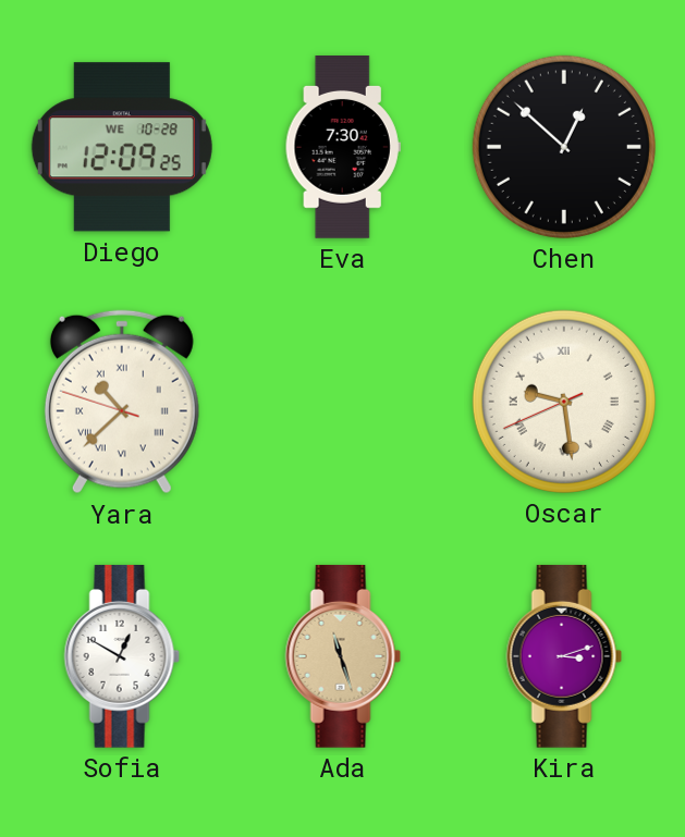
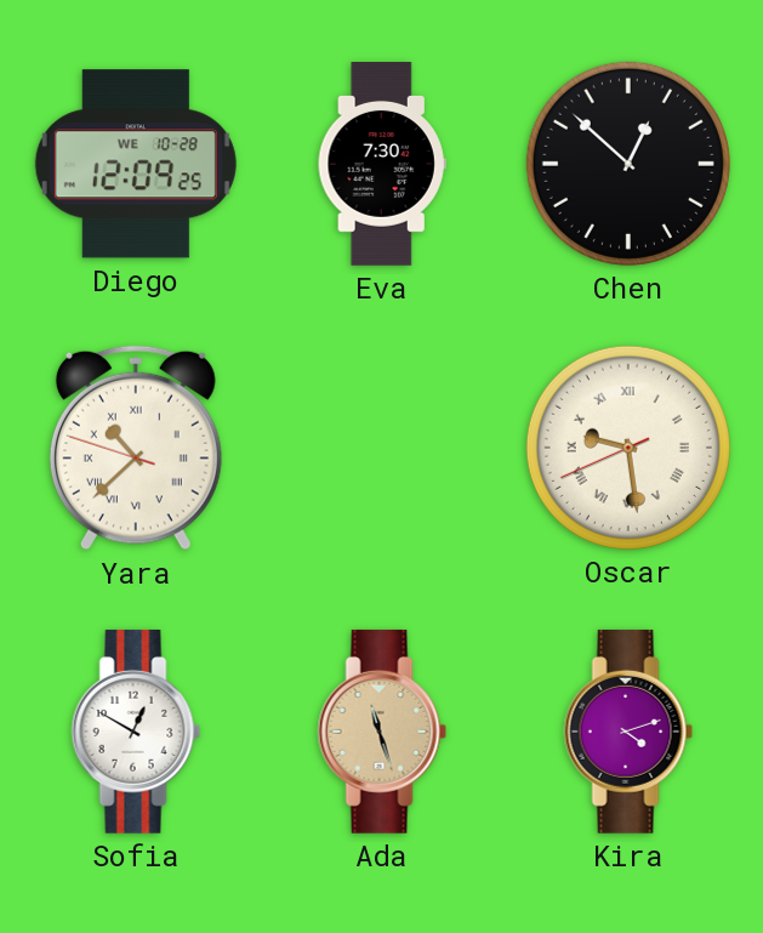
Kira: 3:12 -> 4:12
